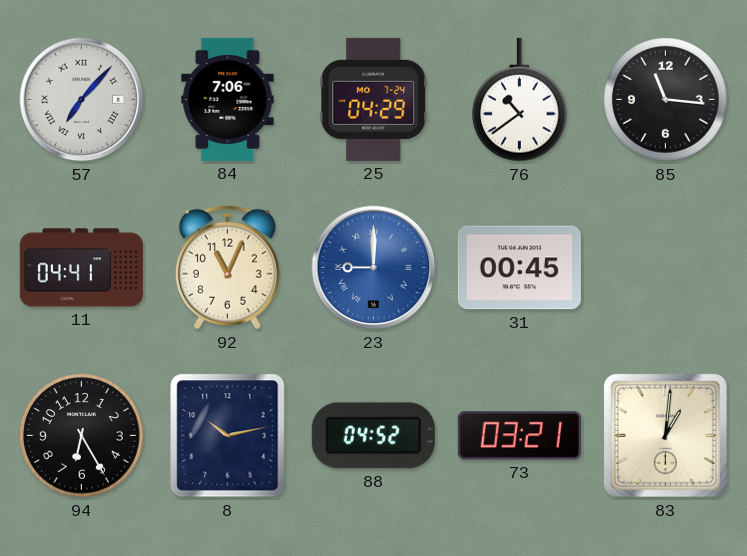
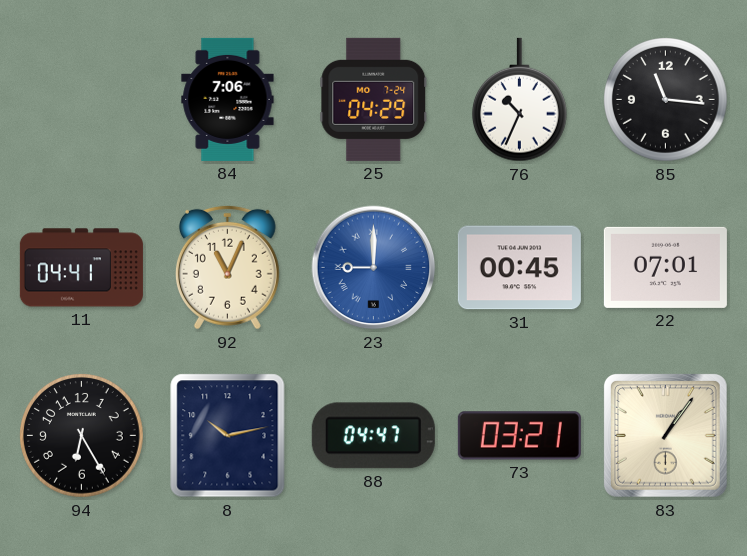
57: 7:07 -> none
76: 10:39 -> 10:34
22: none -> 07:01
88: 04:52 -> 04:47
83: 1:01 -> 1:06
